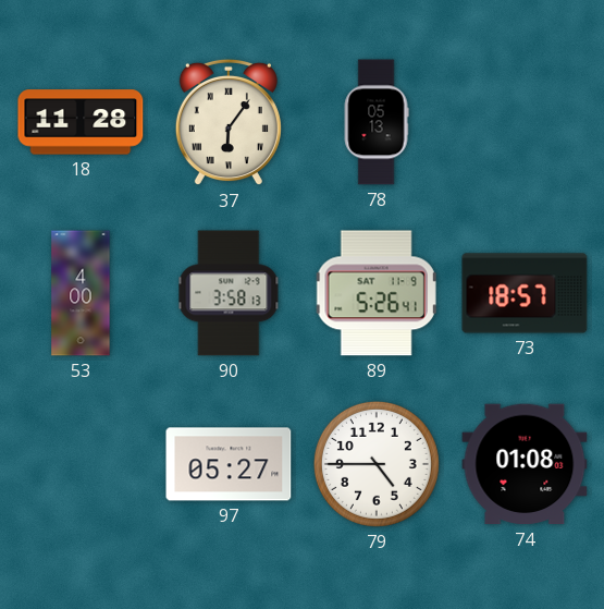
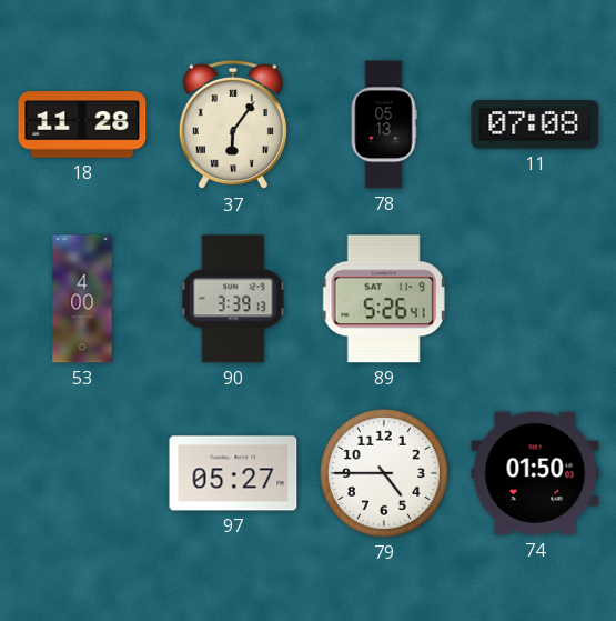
11: none -> 07:08
90: 3:58 -> 3:39
73: 18:57 -> none
74: 01:08 -> 01:50
